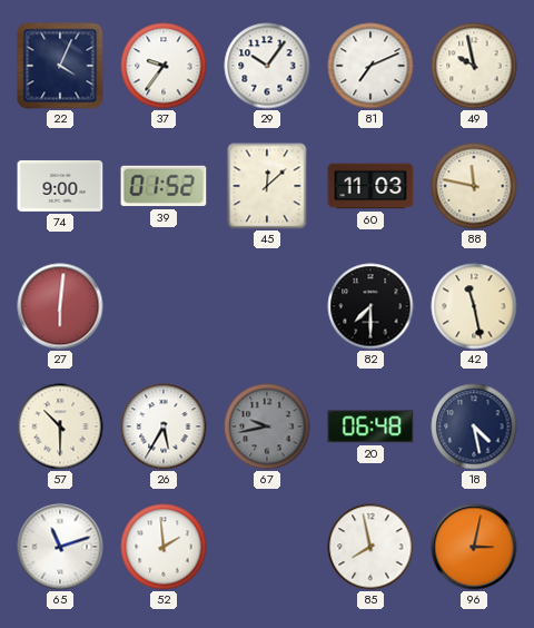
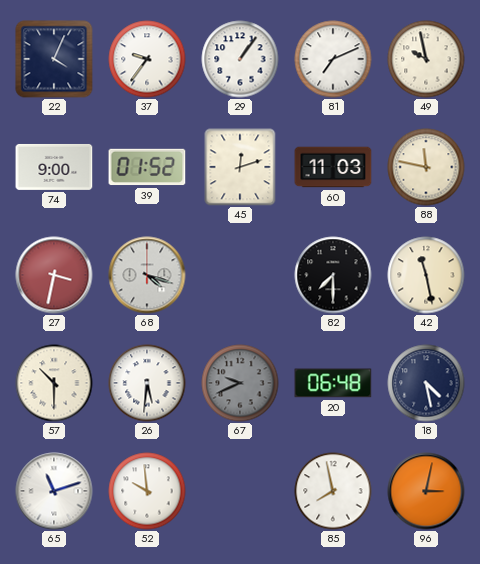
29: 10:06 -> 1:06
45: 12:08 -> 12:12
27: 6:01 -> 3:32
68: none -> 4:18
26: 5:35 -> 5:31
67: 9:43 -> 9:41
52: 1:59 -> 9:59
